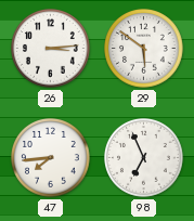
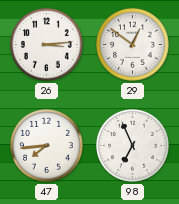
29: 5:51 -> 12:51
